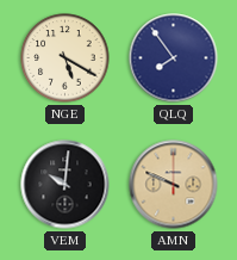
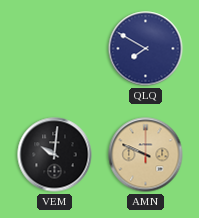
NGE: 5:20 -> none
QLQ: 7:54 -> 7:50
